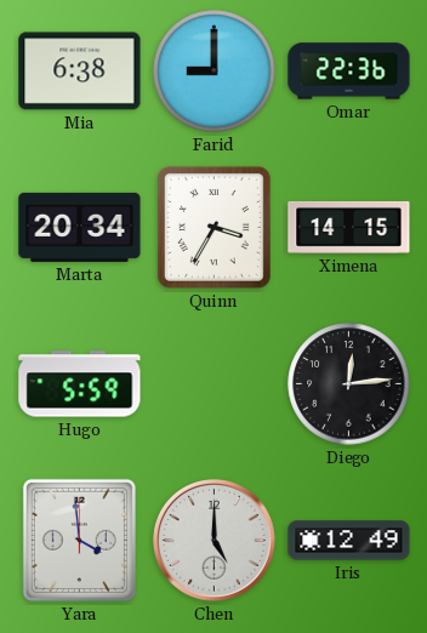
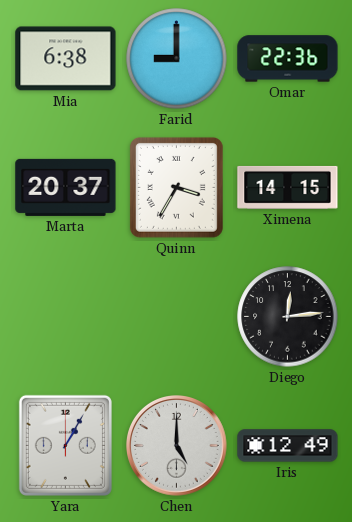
Marta: 20:34 -> 20:37
Hugo: 5:59 -> none
Yara: 3:59 -> 1:05
